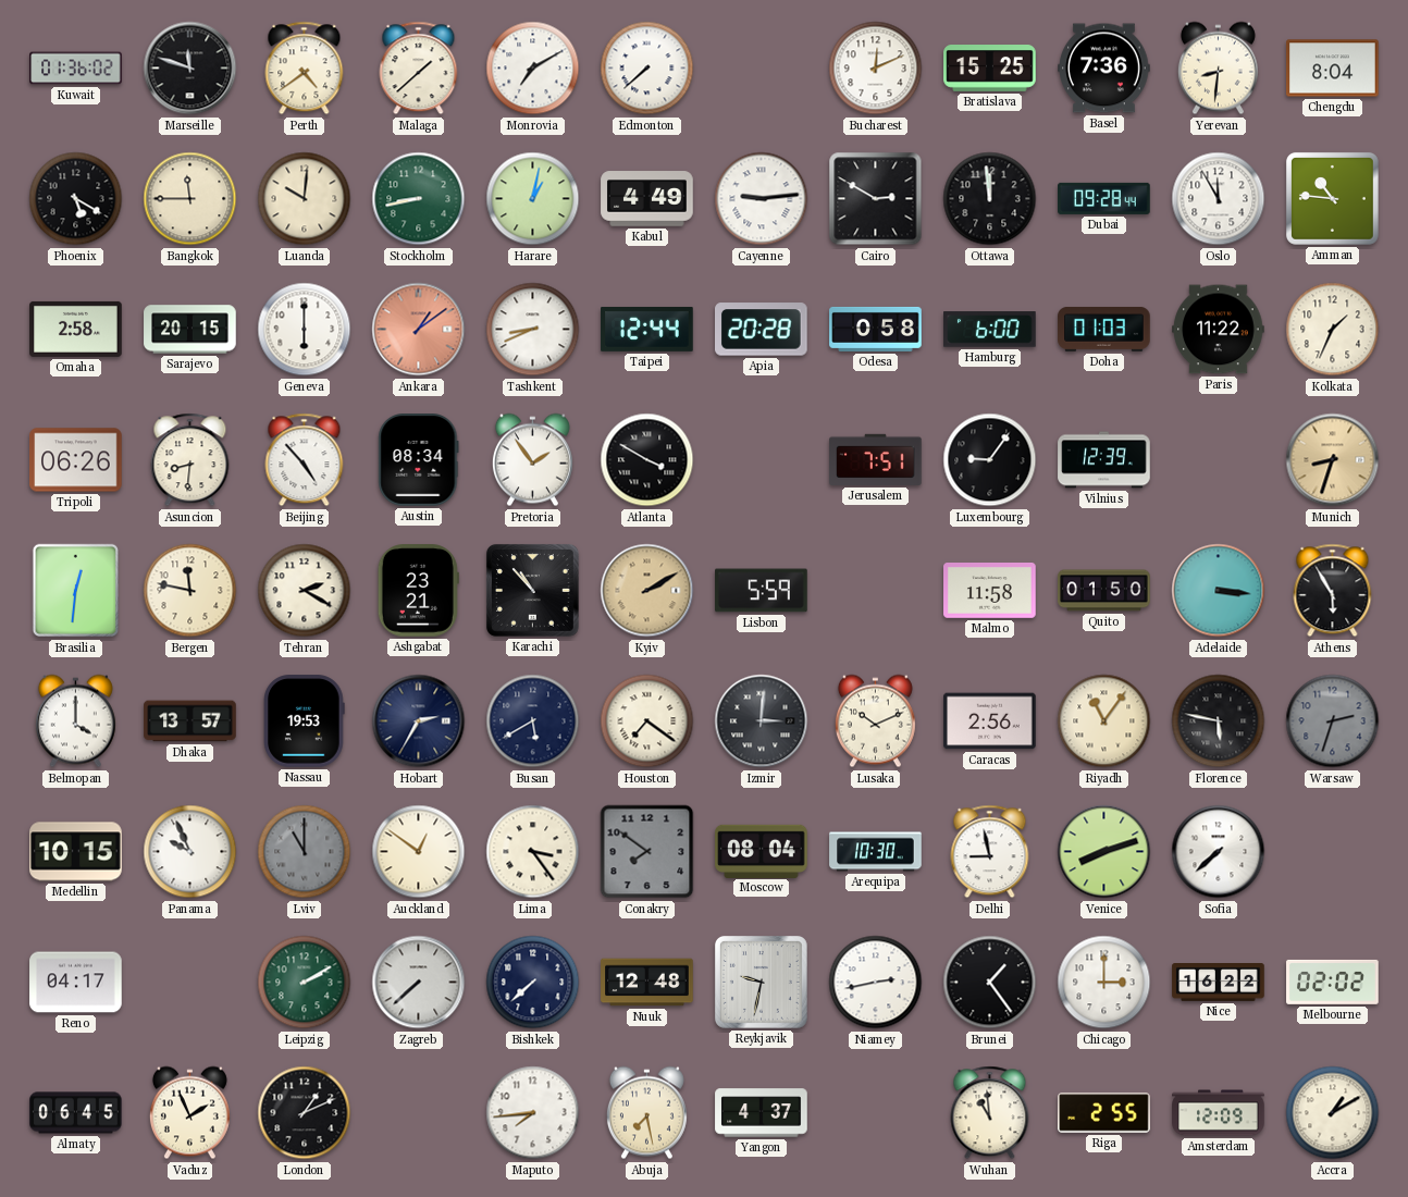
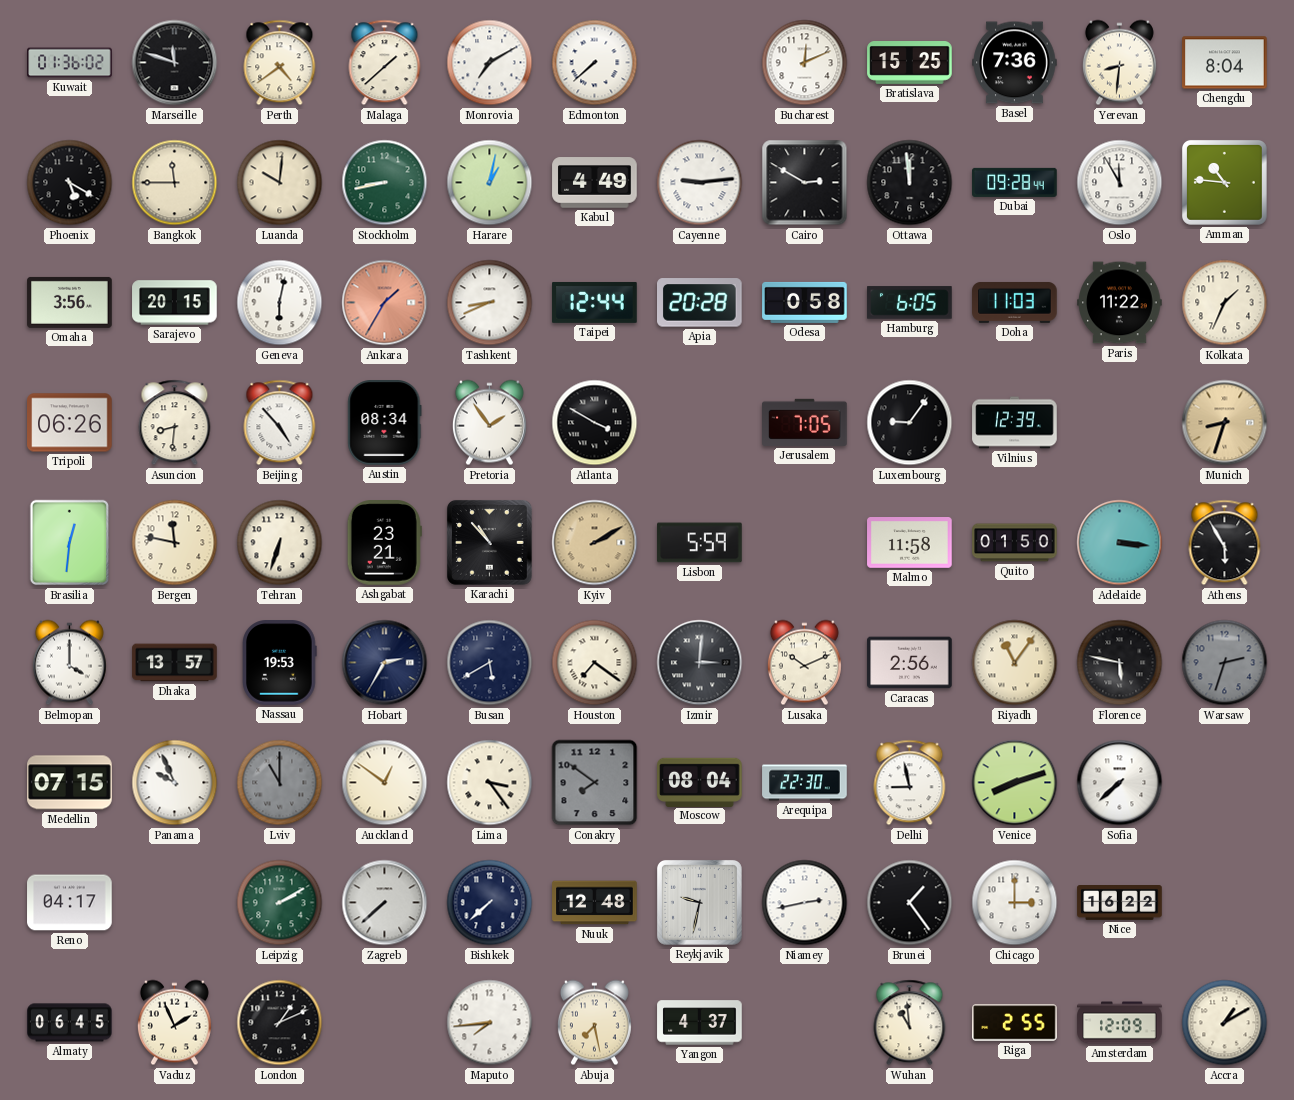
Omaha: 2:58 -> 3:56
Geneva: 6:00 -> 6:02
Ankara: 1:09 -> 1:35
Hamburg: 6:00 -> 6:05
Doha: 01:03 -> 11:03
Jerusalem: 7:51 -> 7:05
Tehran: 2:20 -> 6:33
Medellin: 10:15 -> 07:15
Arequipa: 10:30 -> 22:30
Melbourne: 02:02 -> none
